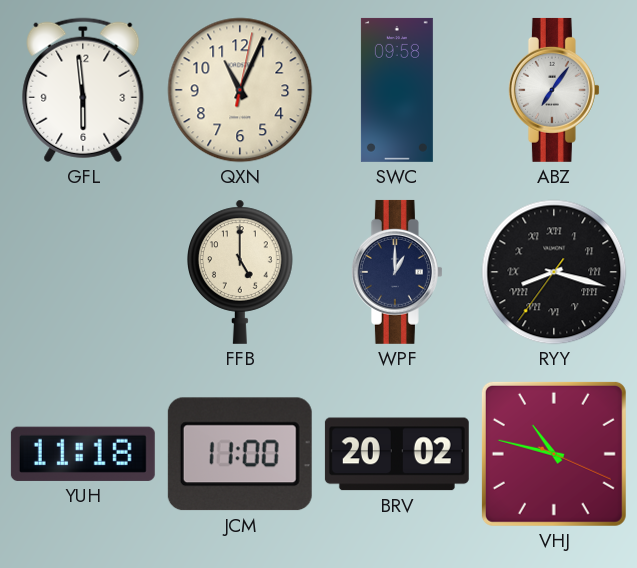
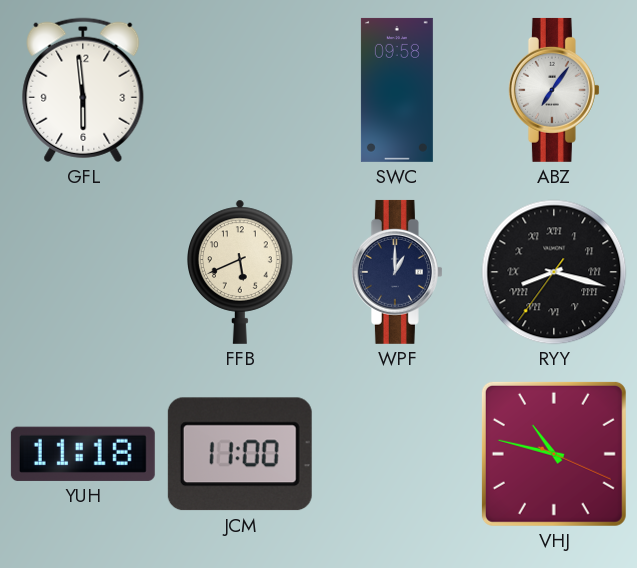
QXN: 11:04 -> none
FFB: 5:00 -> 5:41
BRV: 20:02 -> none
